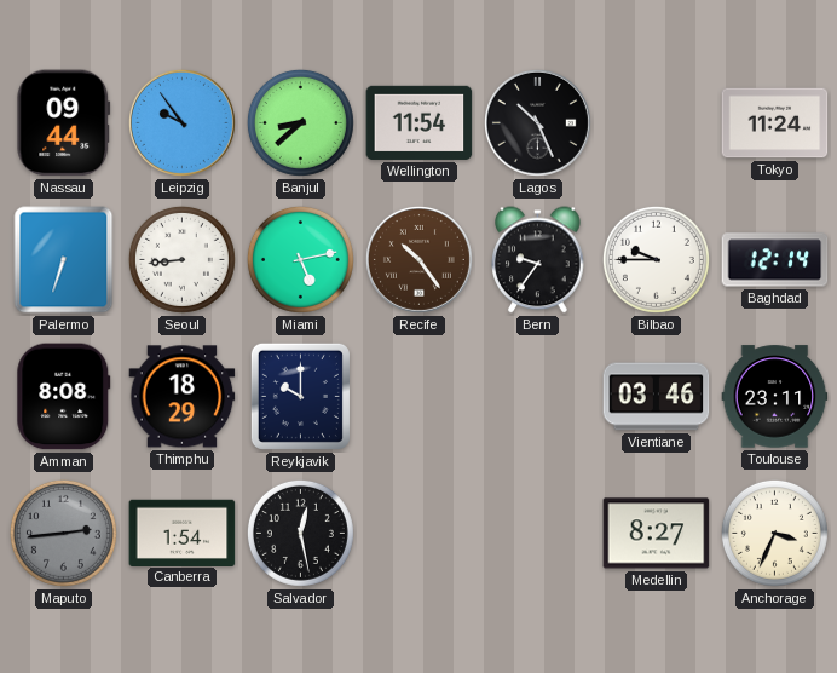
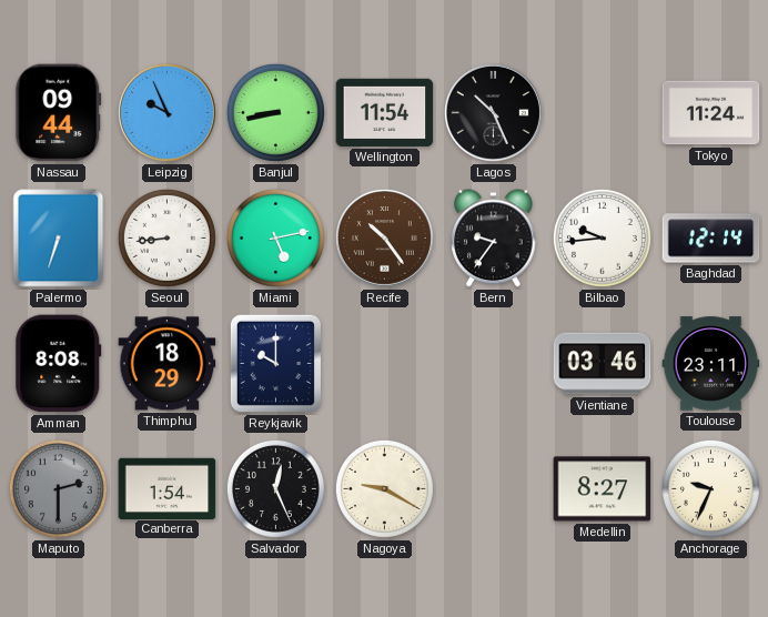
Leipzig: 9:54 -> 9:56
Banjul: 8:38 -> 8:43
Bilbao: 9:45 -> 9:44
Maputo: 2:44 -> 2:30
Salvador: 12:28 -> 12:26
Nagoya: none -> 9:20
Anchorage: 3:34 -> 9:34
